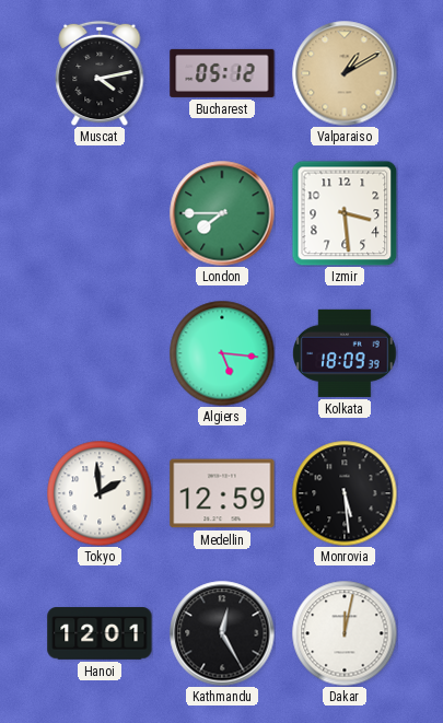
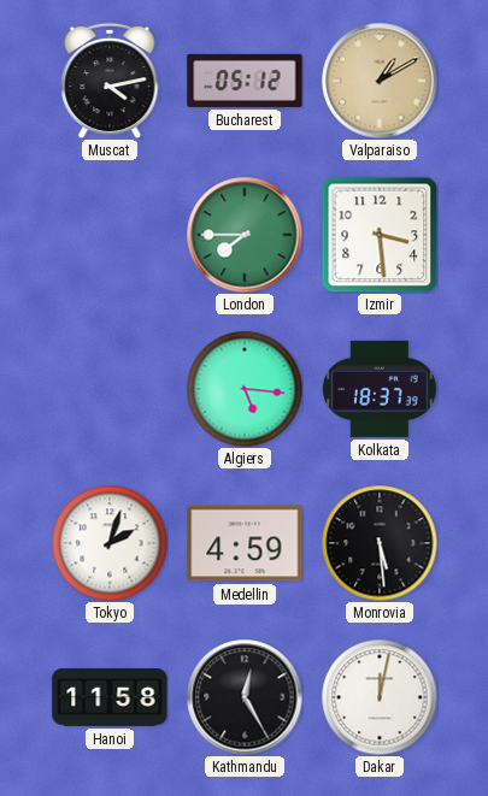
Kolkata: 18:09 -> 18:37
Tokyo: 1:59 -> 2:03
Medellin: 12:59 -> 4:59
Hanoi: 12:01 -> 11:58
